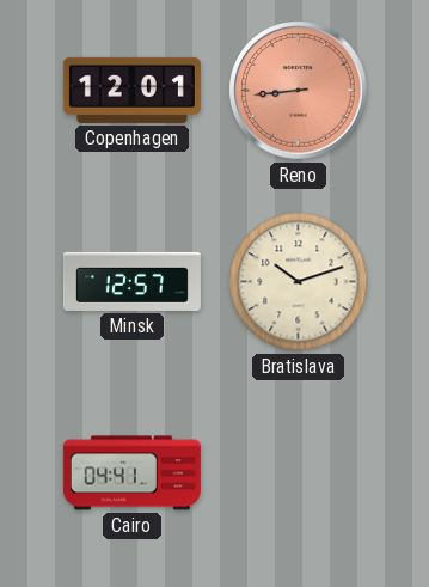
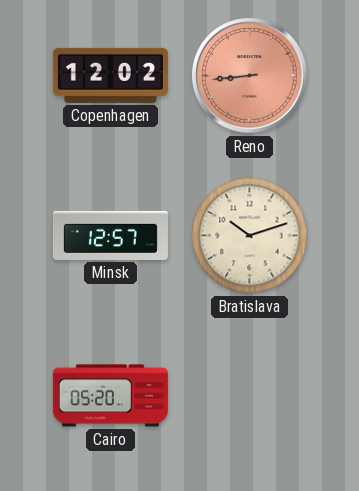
Copenhagen: 12:01 -> 12:02
Cairo: 04:41 -> 05:20
